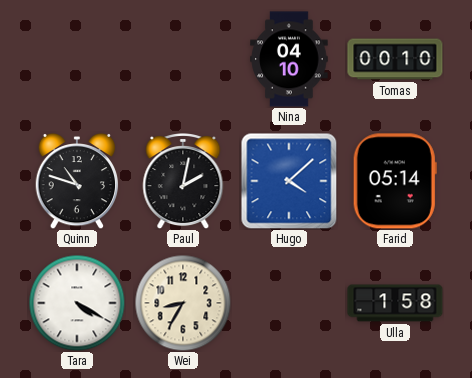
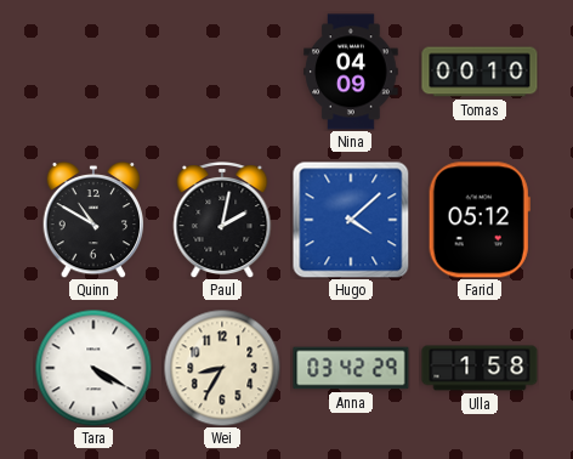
Nina: 04:10 -> 04:09
Quinn: 10:48 -> 10:50
Farid: 05:14 -> 05:12
Anna: none -> 03:42
